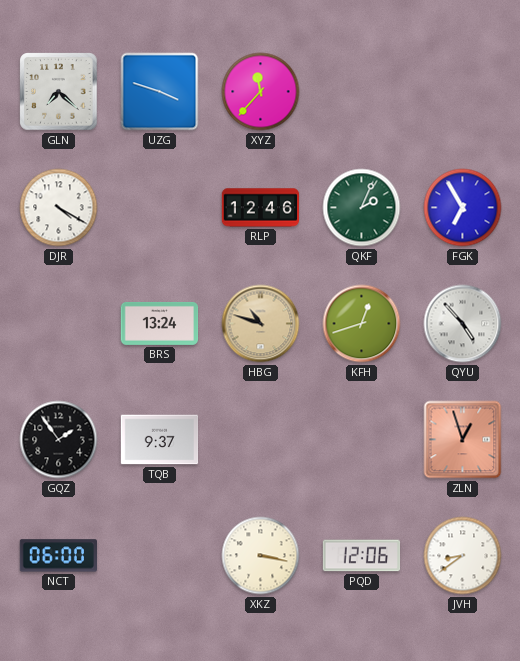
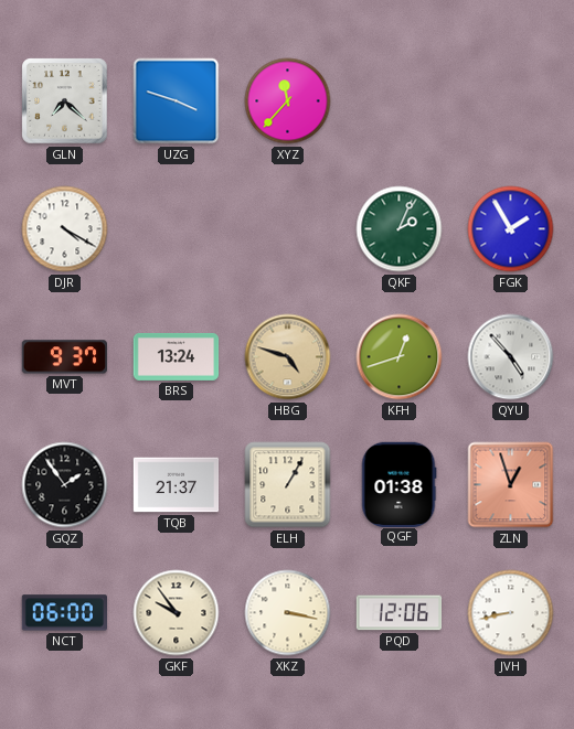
RLP: 12:46 -> none
FGK: 6:55 -> 1:55
MVT: none -> 9:37
HBG: 10:48 -> 4:48
TQB: 9:37 -> 21:37
ELH: none -> 1:05
QGF: none -> 01:38
GKF: none -> 9:54
JVH: 8:39 -> 8:43
